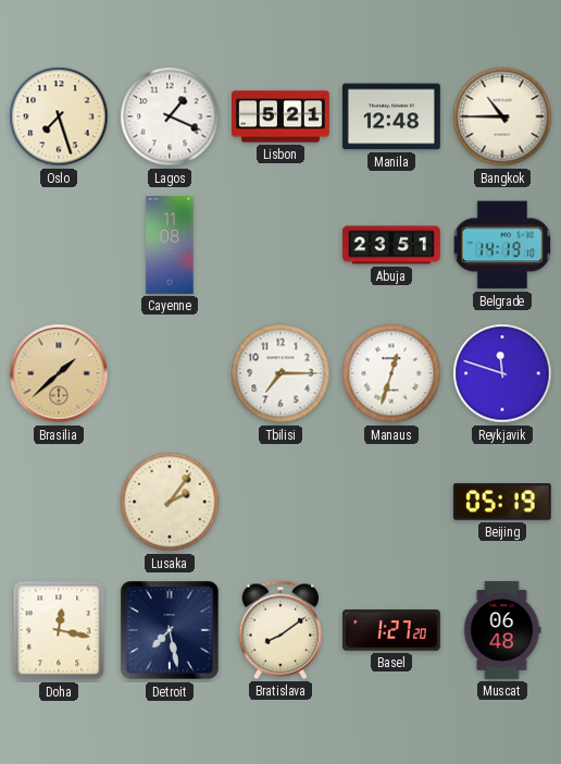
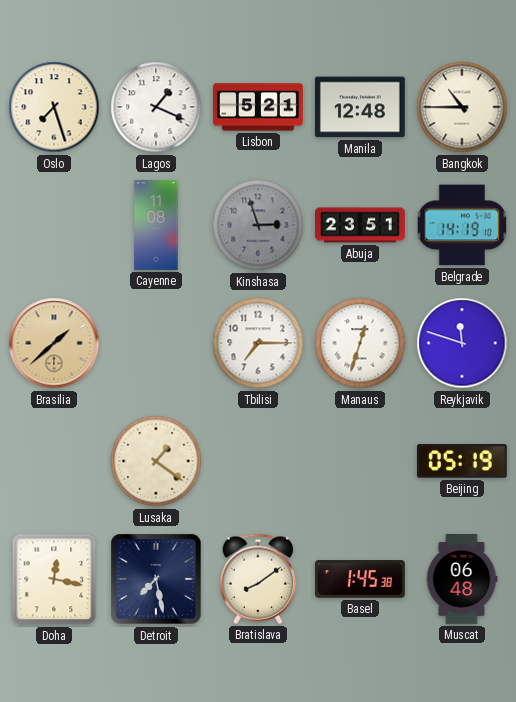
Kinshasa: none -> 2:57
Lusaka: 2:06 -> 1:21
Basel: 1:27 -> 1:45
